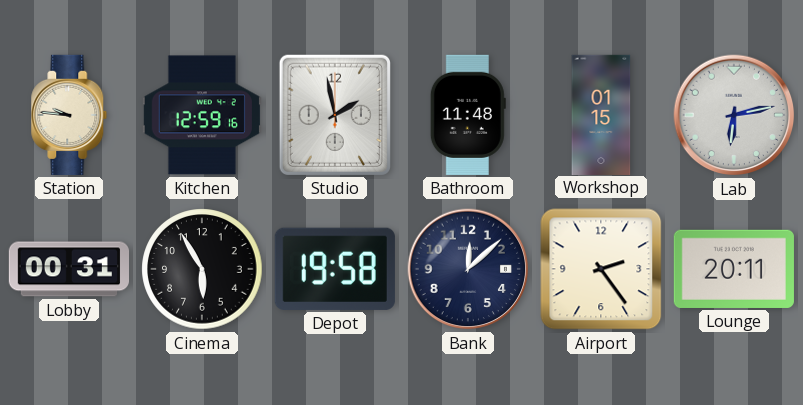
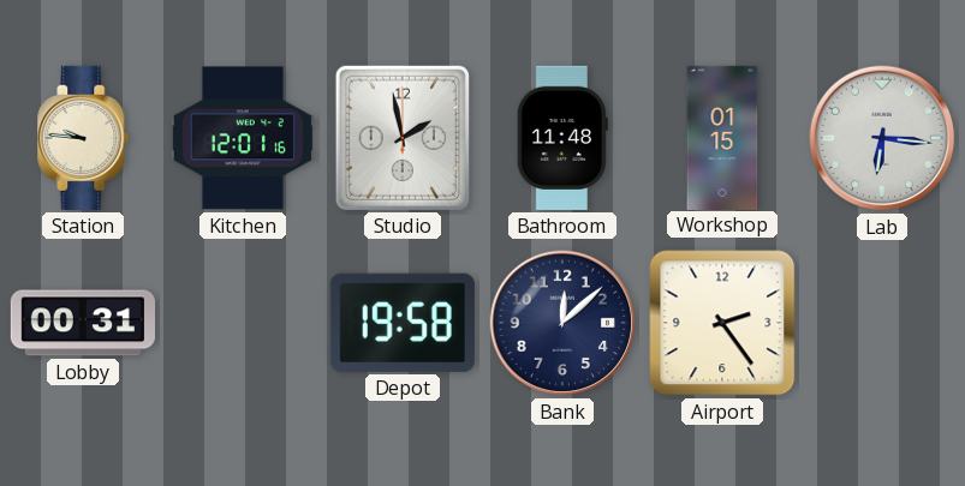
Kitchen: 12:59 -> 12:01
Lab: 6:13 -> 6:16
Cinema: 5:55 -> none
Lounge: 20:11 -> none
